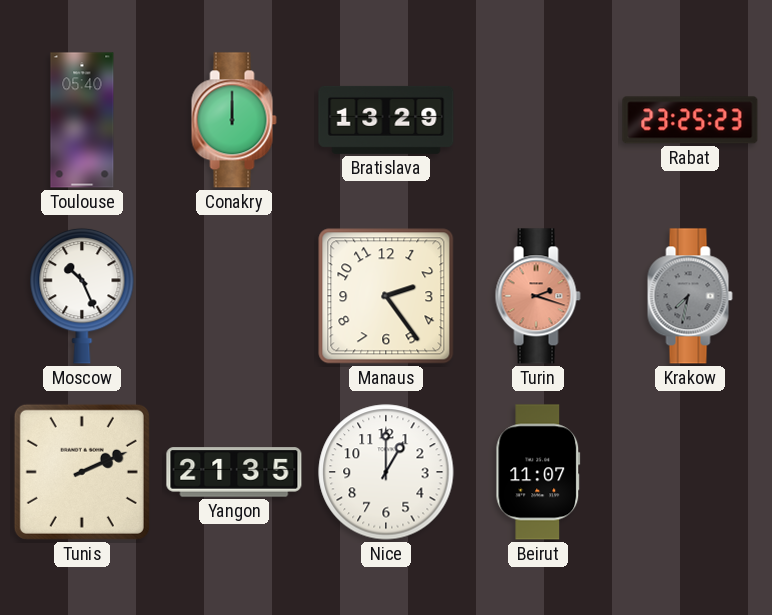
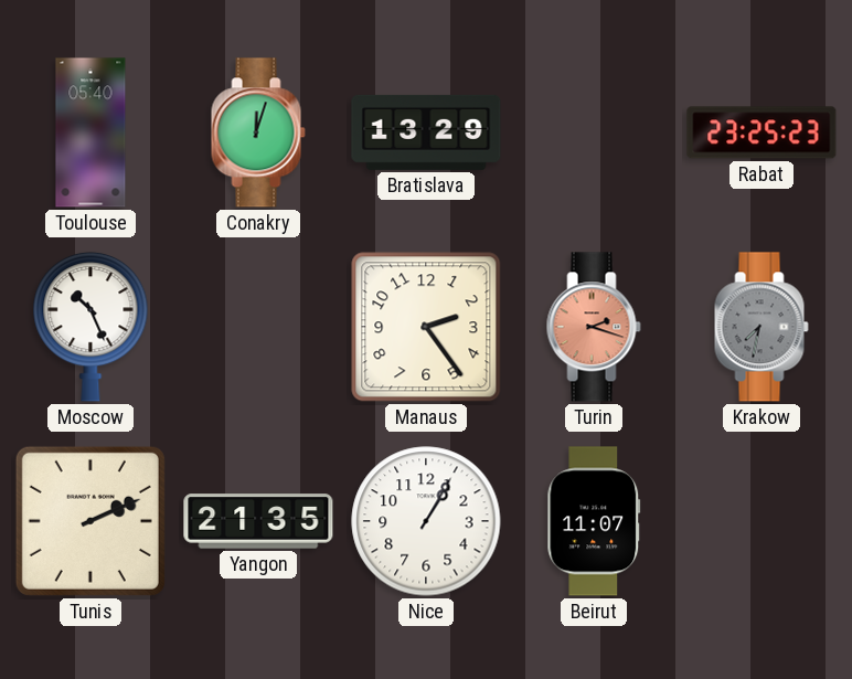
Conakry: 12:00 -> 12:03
Nice: 1:00 -> 1:05
